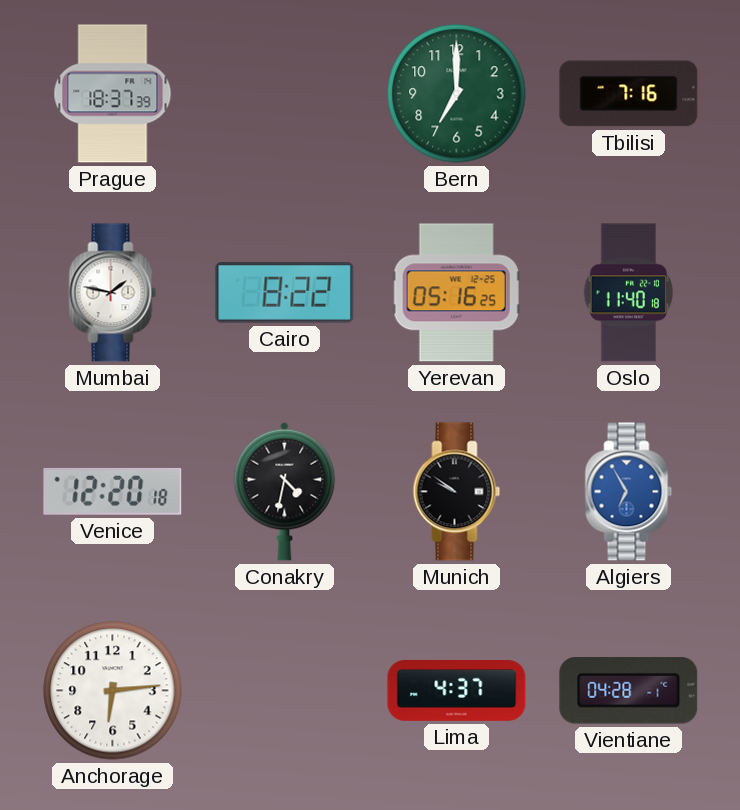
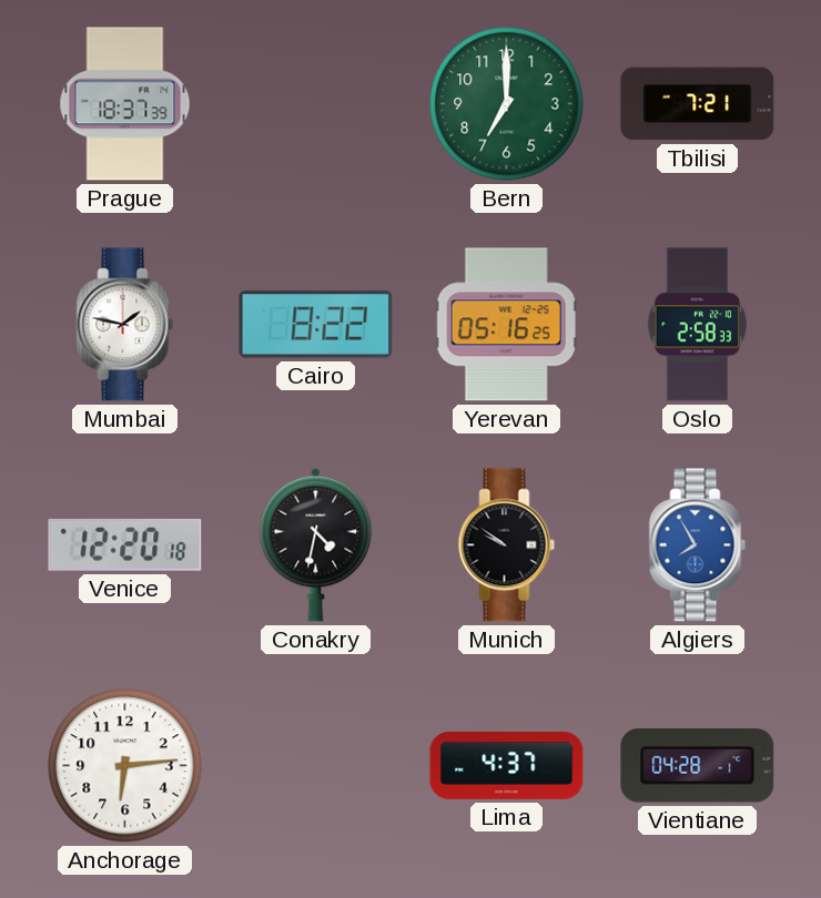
Tbilisi: 7:16 -> 7:21
Oslo: 11:40 -> 2:58
Algiers: 6:55 -> 7:55
